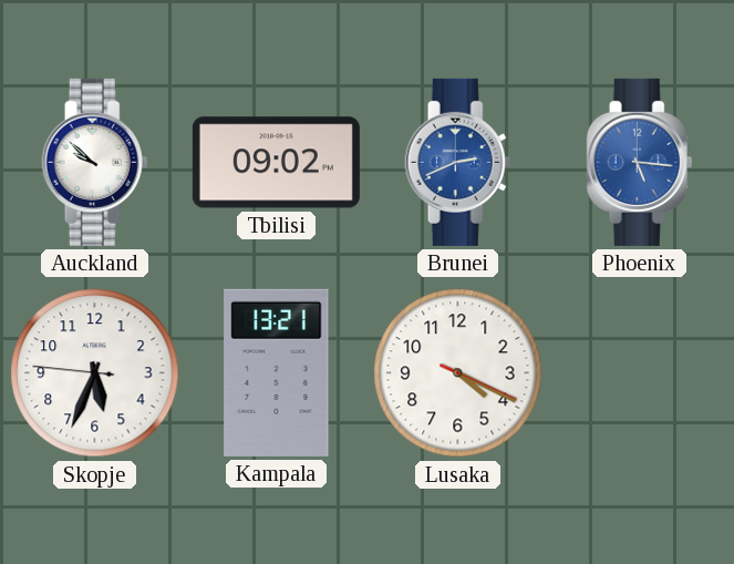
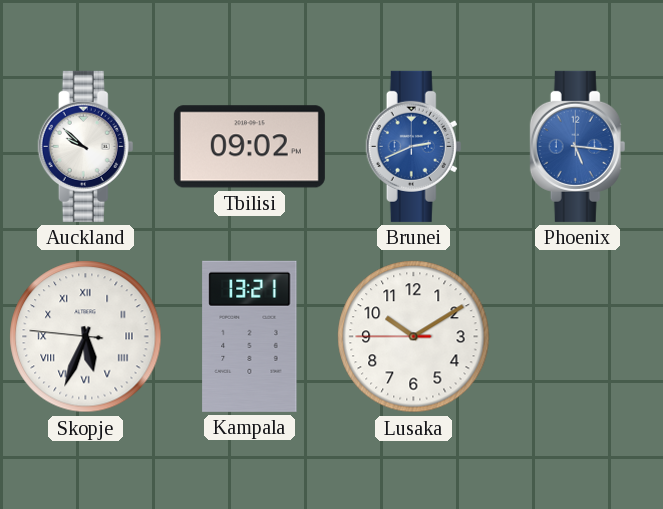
Skopje numerals: Arabic -> Roman
Lusaka: 4:19 -> 10:09
